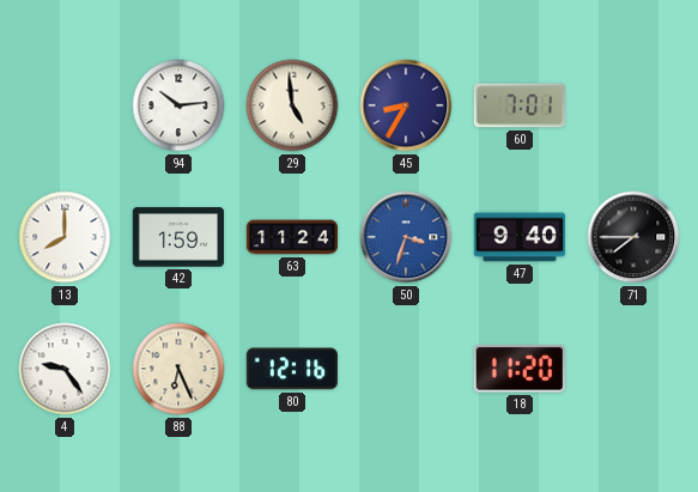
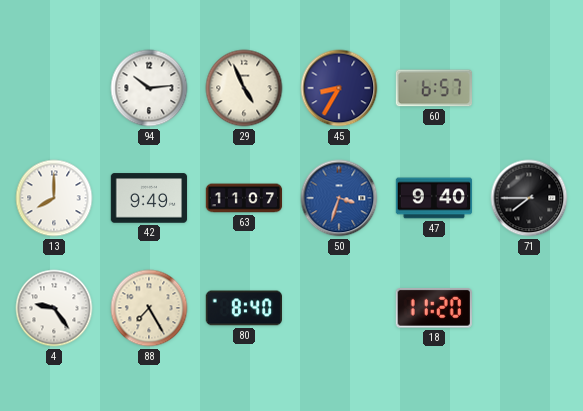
29: 4:59 -> 4:56
60: 7:01 -> 6:57
42: 1:59 -> 9:49
63: 11:24 -> 11:07
88: 6:26 -> 7:25
80: 12:16 -> 8:40
